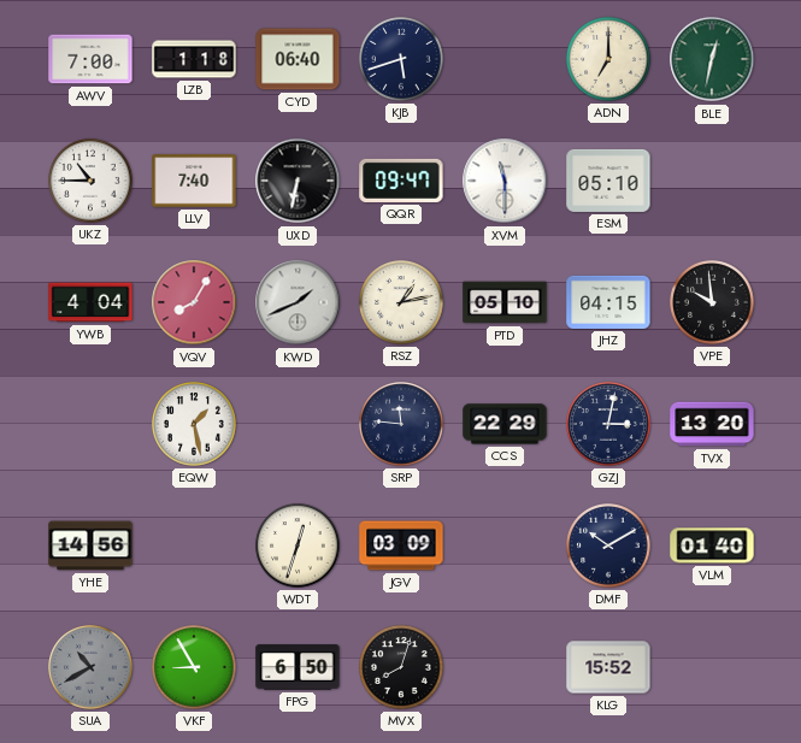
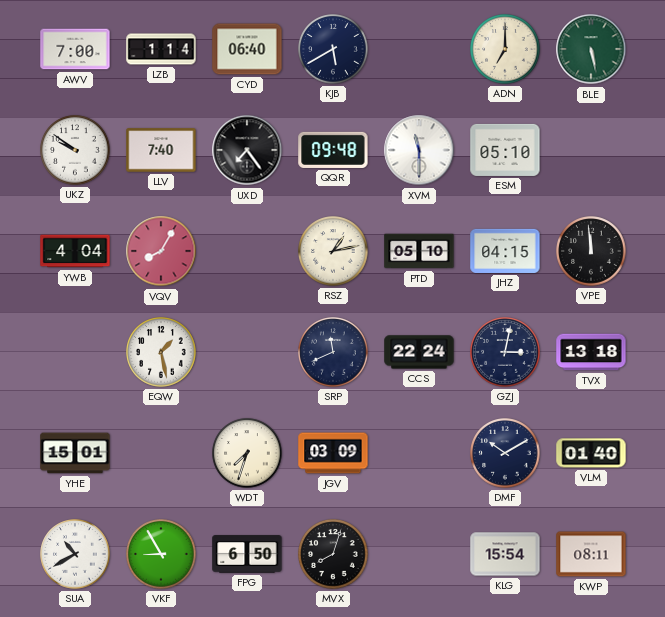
LZB: 1:18 -> 1:14
KJB: 5:42 -> 5:40
BLE: 12:32 -> 5:28
UKZ: 10:45 -> 9:51
UXD: 6:32 -> 7:24
QQR: 09:47 -> 09:48
KWD: 1:41 -> none
VPE: 9:59 -> 11:59
SRP: 11:46 -> 11:41
CCS: 22:29 -> 22:24
TVX: 13:20 -> 13:18
YHE: 14:56 -> 15:01
WDT: 12:33 -> 7:33
SUA dial: grey -> white
KLG: 15:52 -> 15:54
KWP: none -> 08:11
